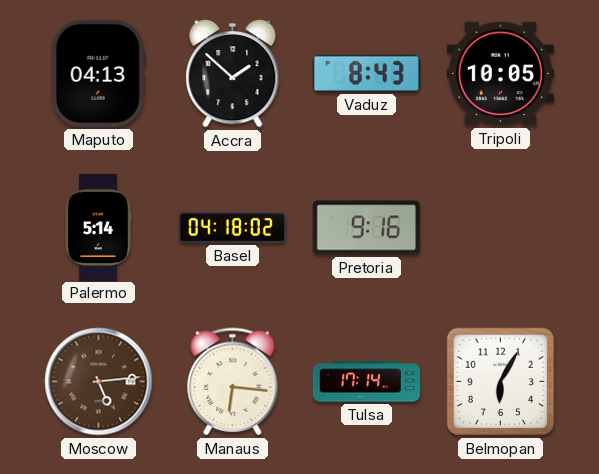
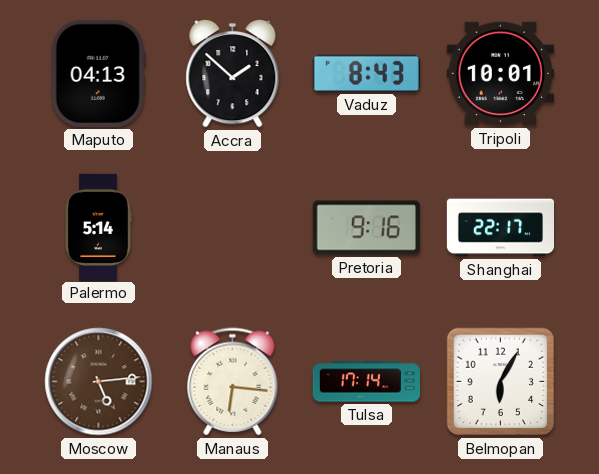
Tripoli: 10:05 -> 10:01
Basel: 04:18 -> none
Shanghai: none -> 22:17
